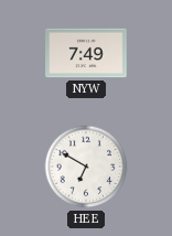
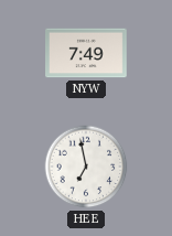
HEE: 6:50 -> 6:58
